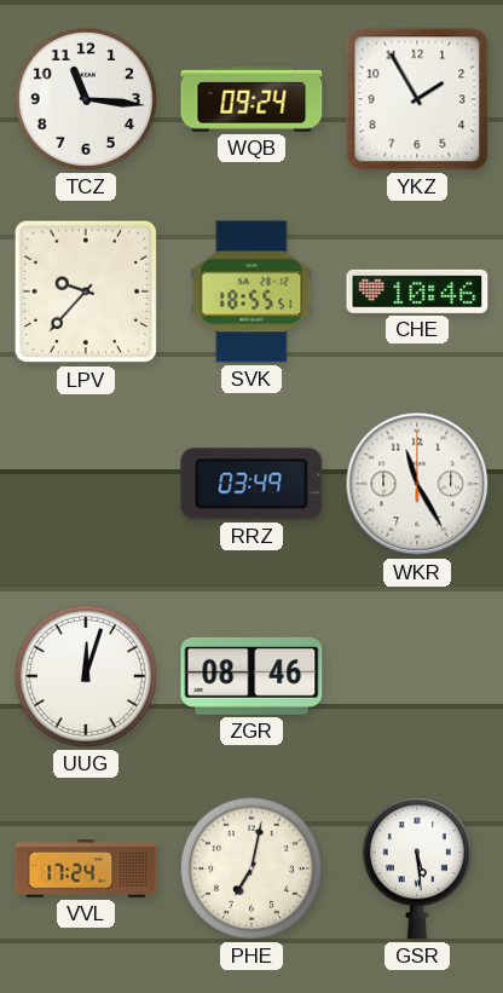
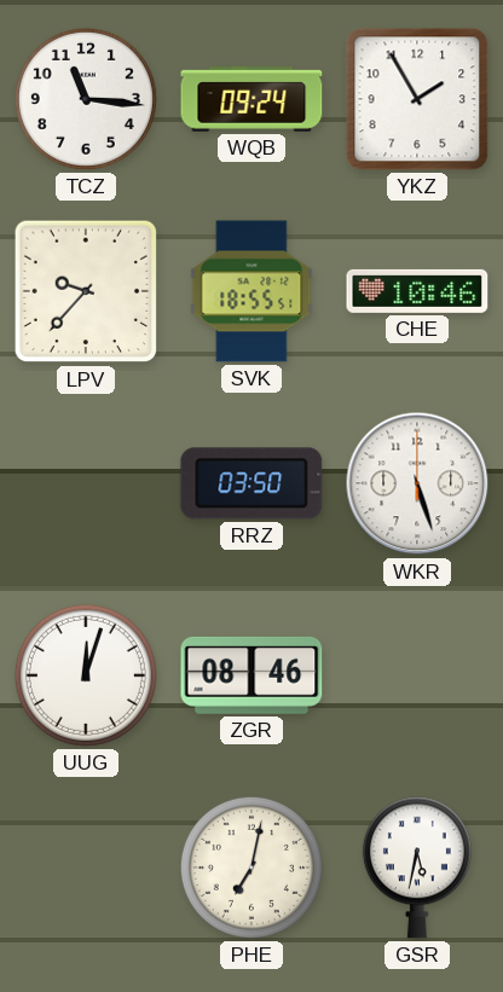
RRZ: 03:49 -> 03:50
WKR: 11:25 -> 5:27
VVL: 17:24 -> none
GSR: 5:29 -> 5:32
